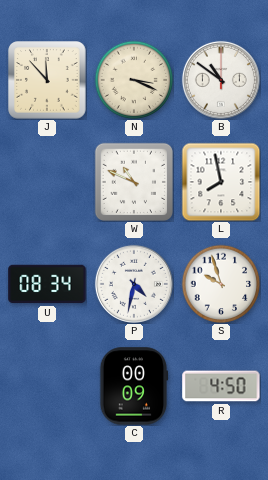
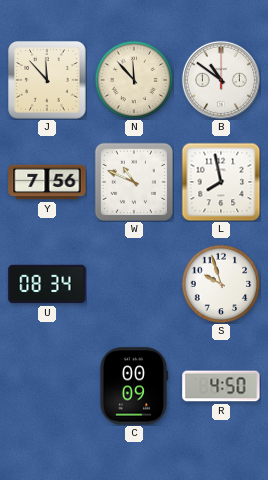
N: 3:19 -> 11:53
Y: none -> 7:56
P: 4:32 -> none
